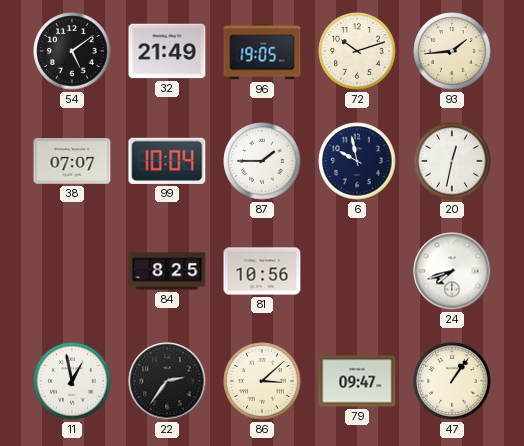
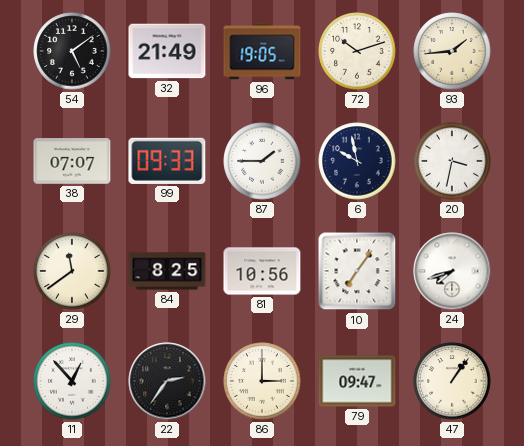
99: 10:04 -> 09:33
20: 12:32 -> 3:32
29: none -> 11:39
10: none -> 7:06
11: 12:58 -> 12:53
86: 3:08 -> 3:00
